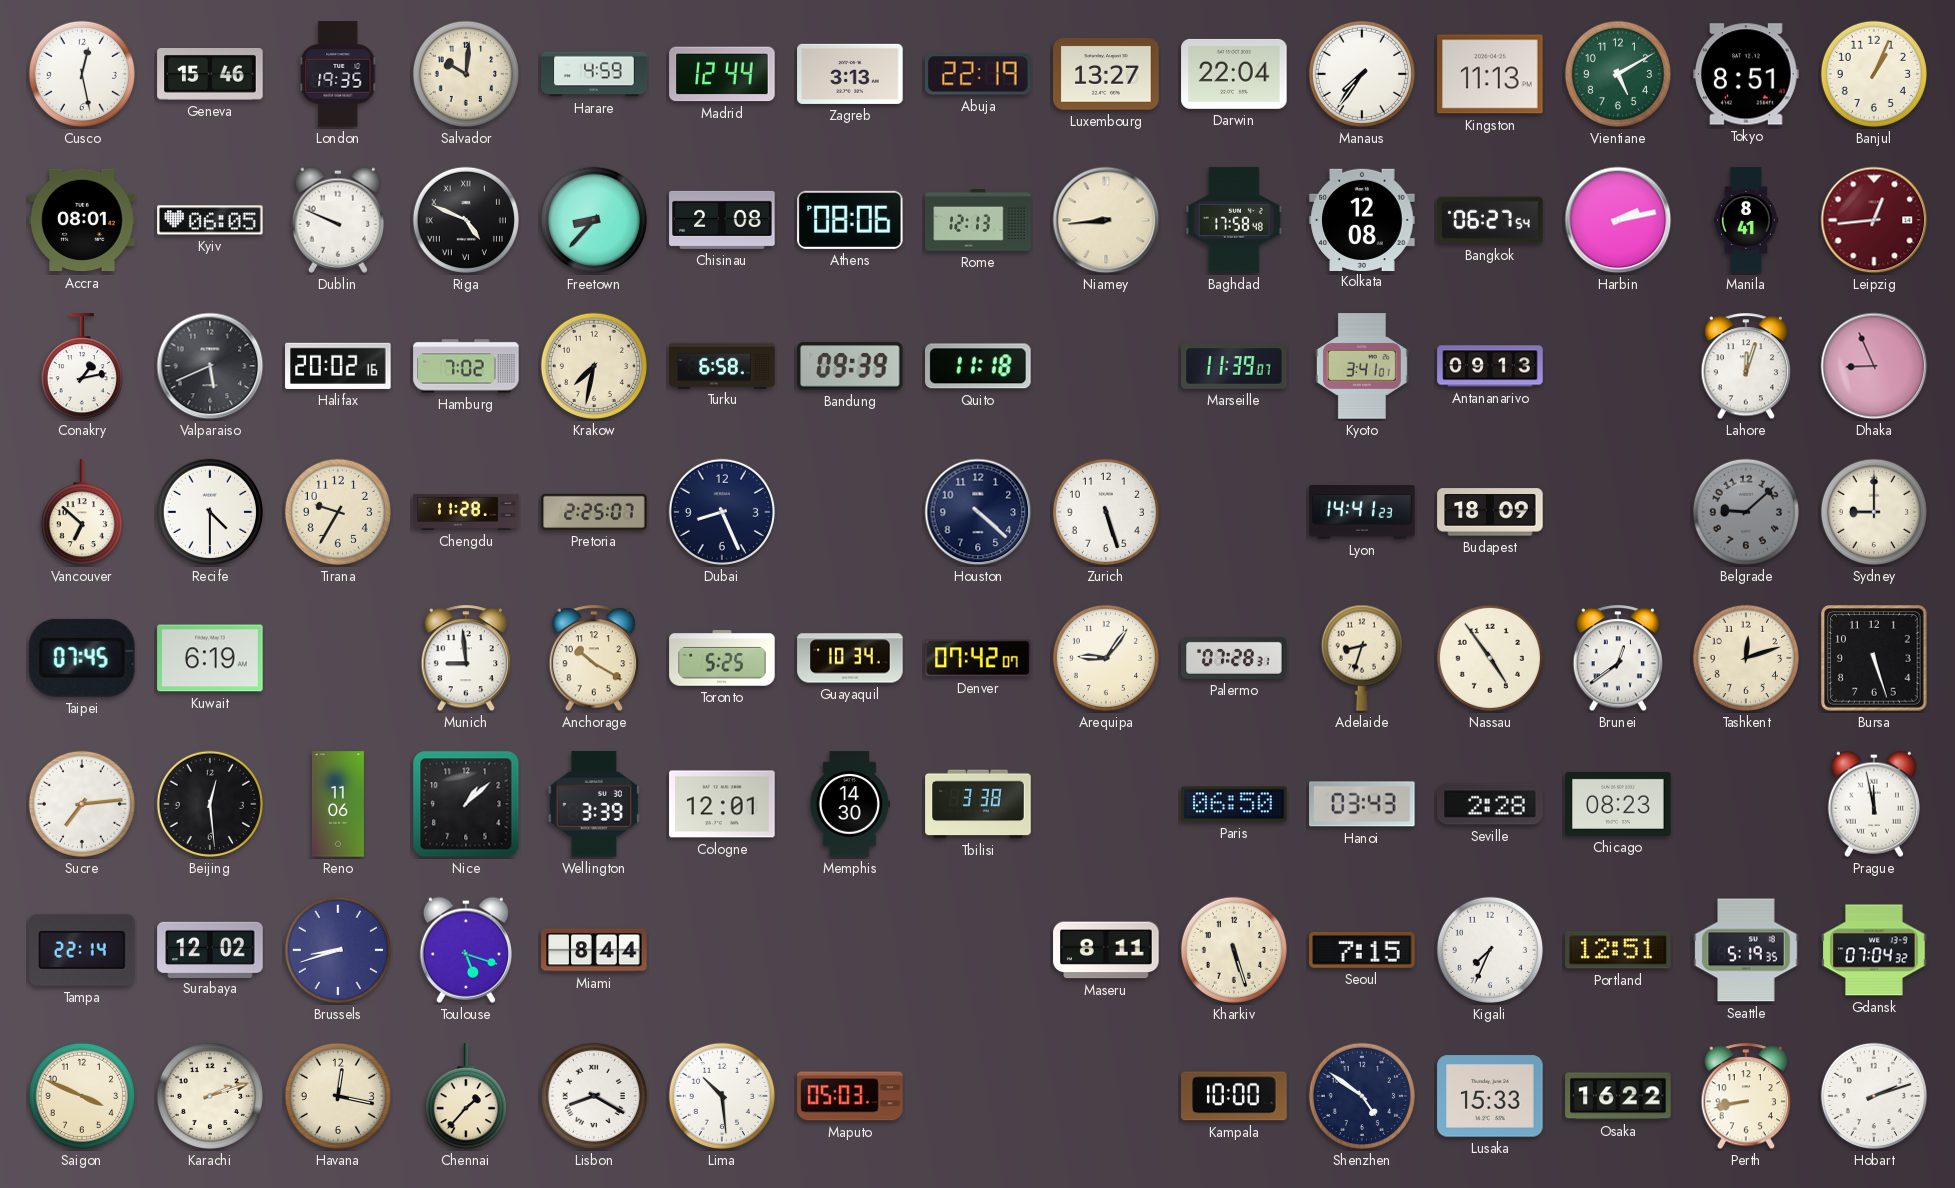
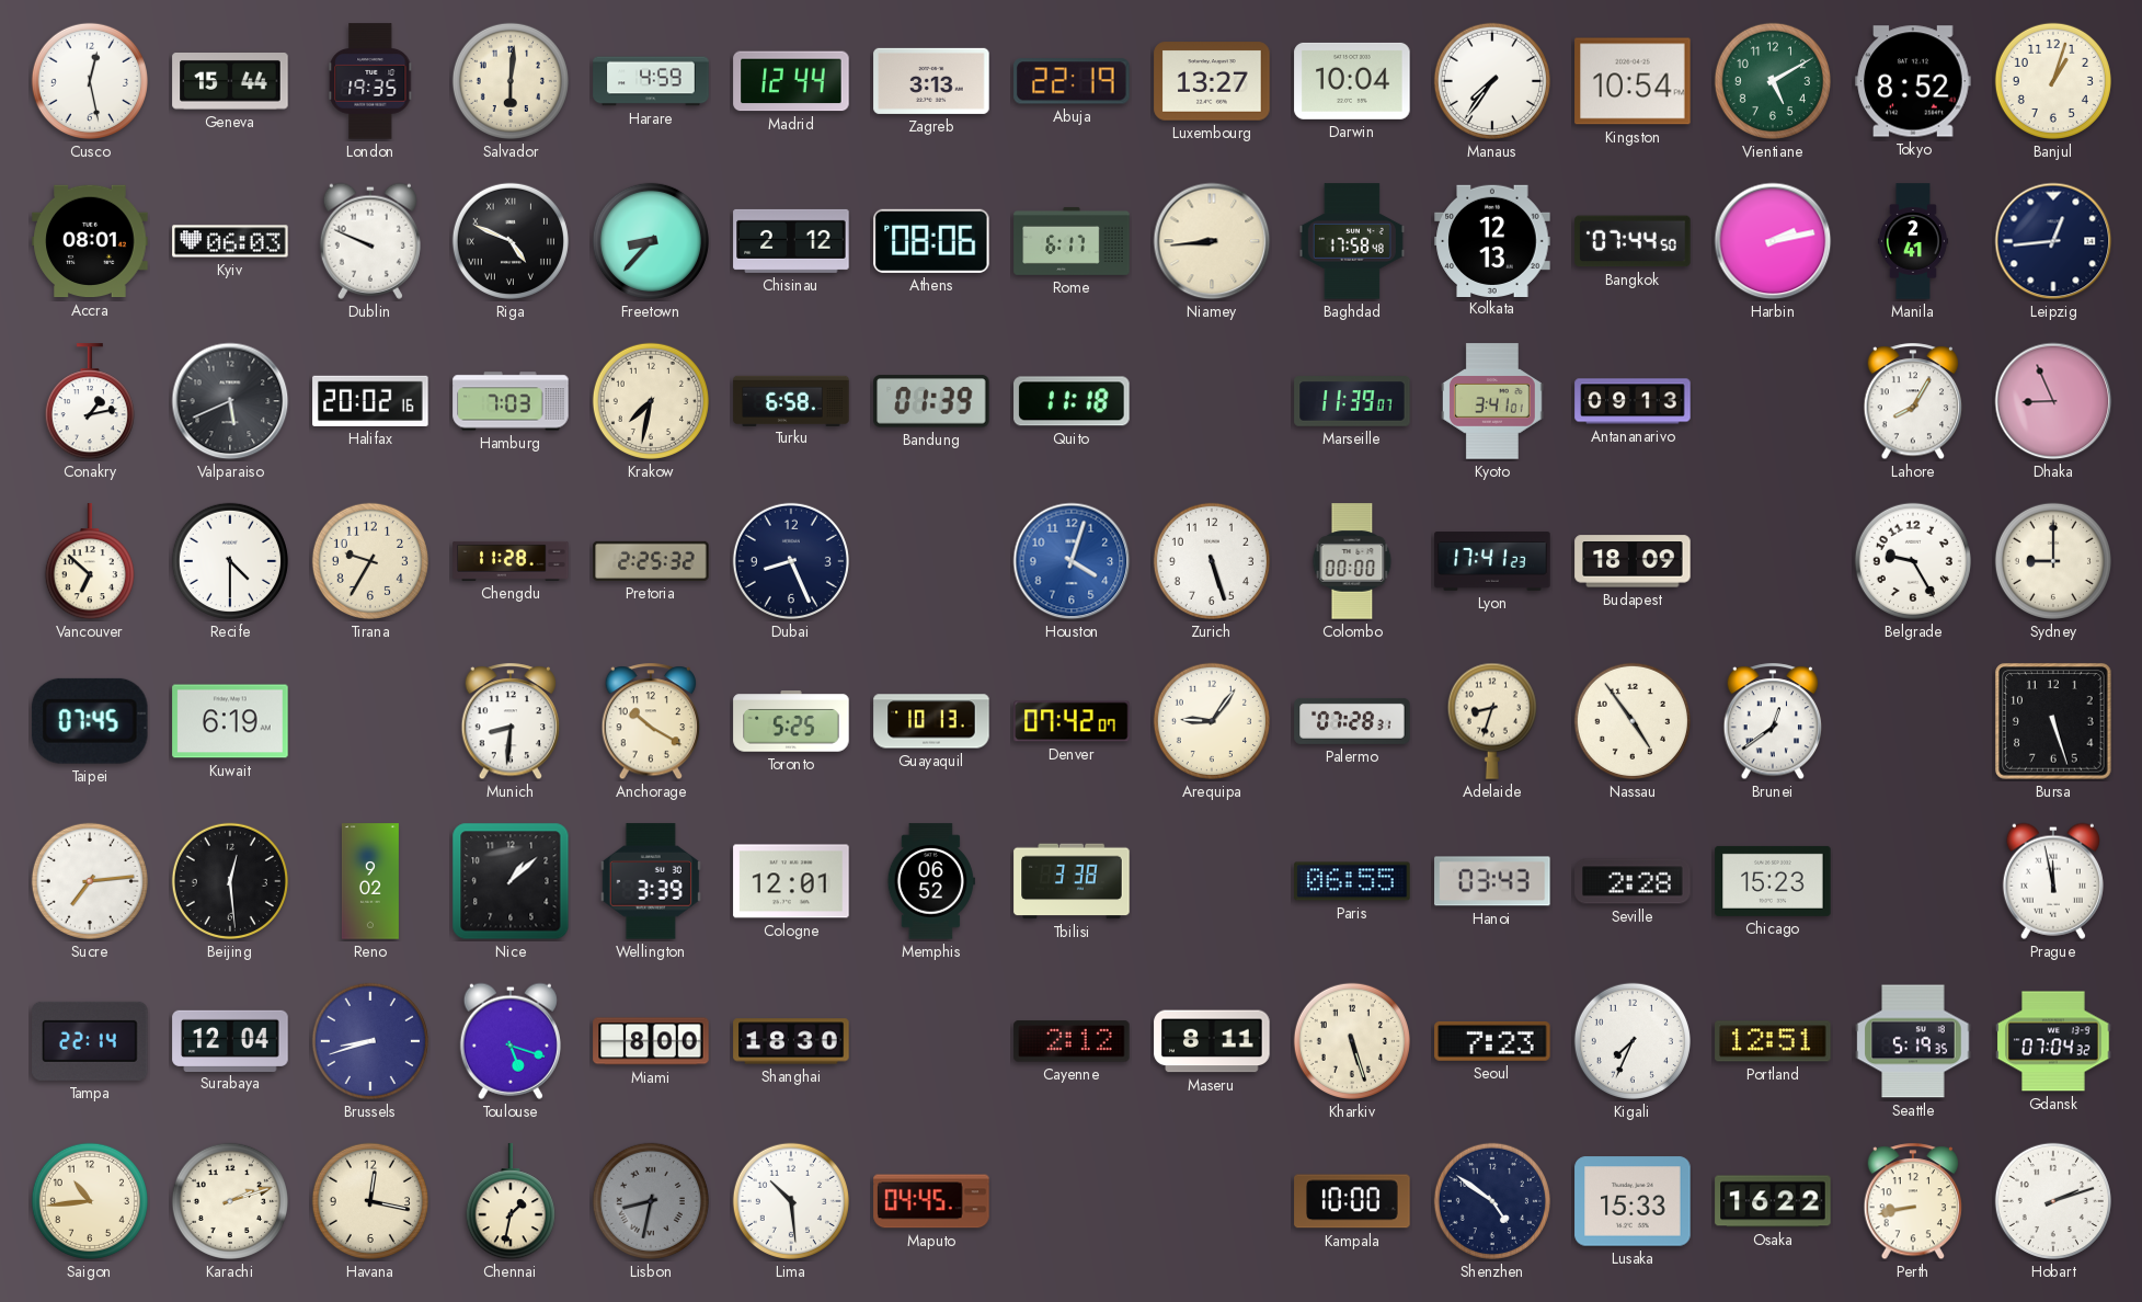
Geneva: 15:46 -> 15:44
Salvador: 10:01 -> 6:01
Darwin: 22:04 -> 10:04
Kingston: 11:13 -> 10:54
Tokyo: 8:51 -> 8:52
Banjul: 1:04 -> 1:03
Kyiv: 06:05 -> 06:03
Chisinau: 2:08 -> 2:12
Rome: 12:13 -> 6:17
Kolkata: 12:08 -> 12:13
Bangkok: 06:27 -> 07:44
Manila: 8:41 -> 2:41
Leipzig dial: burgundy -> navy
Hamburg: 7:02 -> 7:03
Bandung: 09:39 -> 01:39
Lahore: 12:03 -> 8:05
Pretoria: 2:25:07 -> 2:25:32
Houston: 4:22 -> 4:03
Houston dial: navy -> blue
Colombo: none -> 00:00
Lyon: 14:41 -> 17:41
Belgrade: 9:08 -> 9:25
Belgrade dial: grey -> white
Munich: 8:59 -> 8:31
Guayaquil: 10:34 -> 10:13
Tashkent: 12:12 -> none
Reno: 11:06 -> 9:02
Memphis: 14:30 -> 06:52
Paris: 06:50 -> 06:55
Chicago: 08:23 -> 15:23
Surabaya: 12:02 -> 12:04
Miami: 8:44 -> 8:00
Shanghai: none -> 18:30
Cayenne: none -> 2:12
Seoul: 7:15 -> 7:23
Saigon: 3:49 -> 10:44
Chennai: 1:37 -> 1:32
Lisbon: 8:20 -> 8:32
Lisbon dial: white -> grey
Maputo: 05:03 -> 04:45
